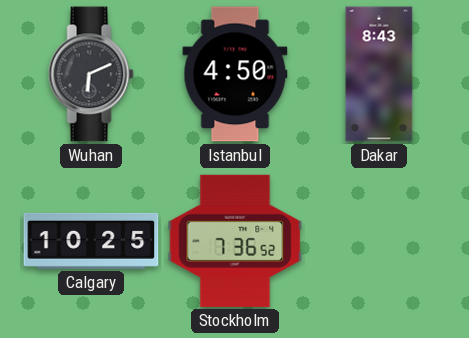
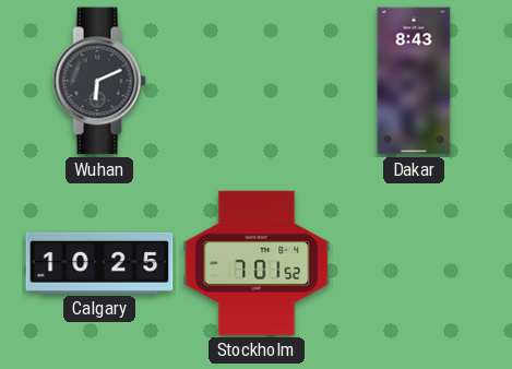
Istanbul: 4:50 -> none
Stockholm: 7:36 -> 7:01
